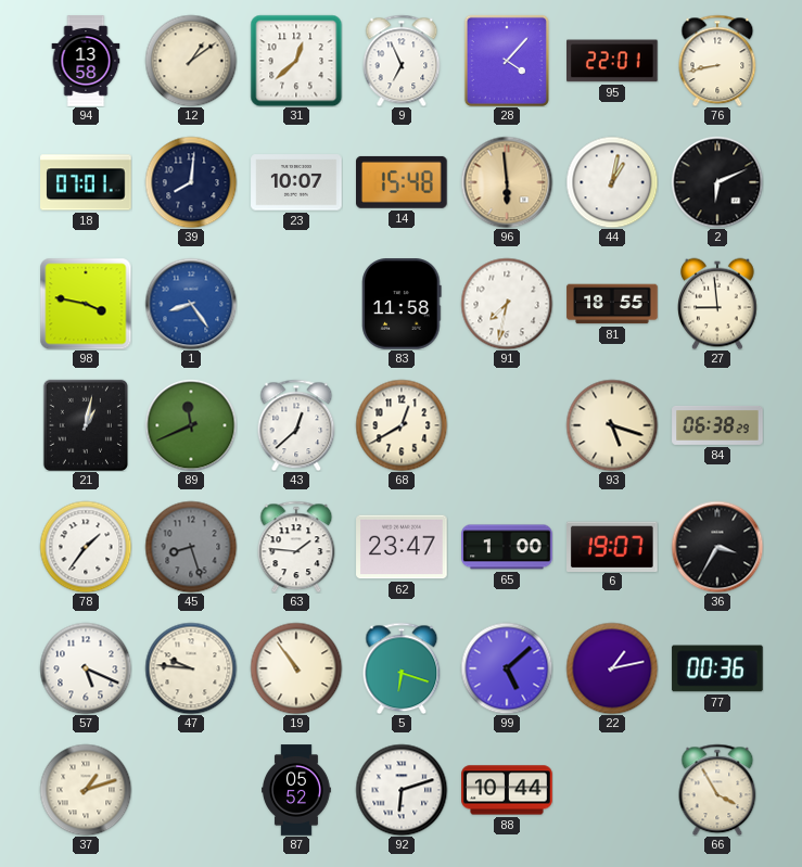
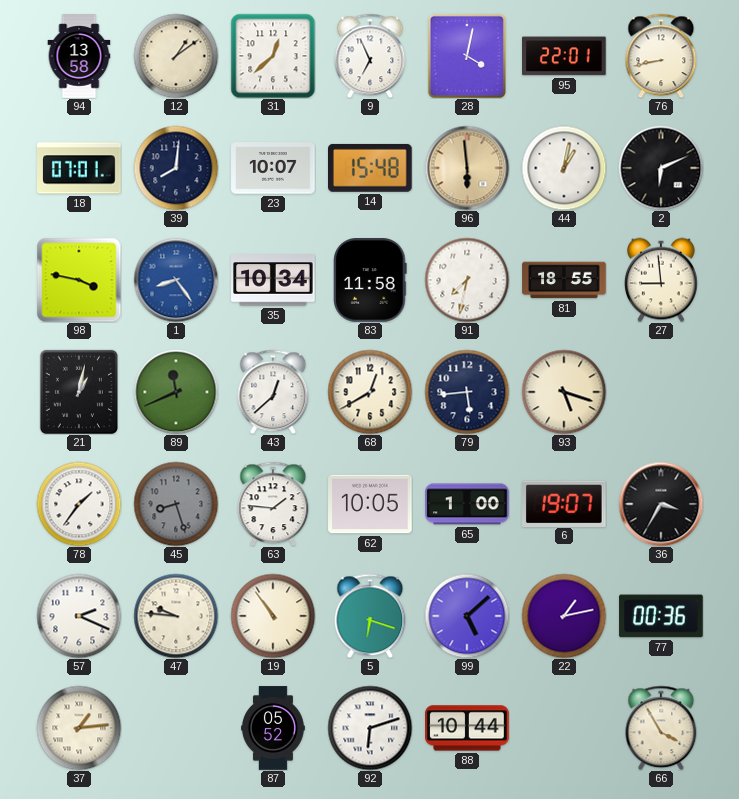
28: 4:07 -> 4:02
35: none -> 10:34
79: none -> 5:44
84: 06:38 -> none
62: 23:47 -> 10:05
57: 5:19 -> 2:19
37: 1:12 -> 1:14
